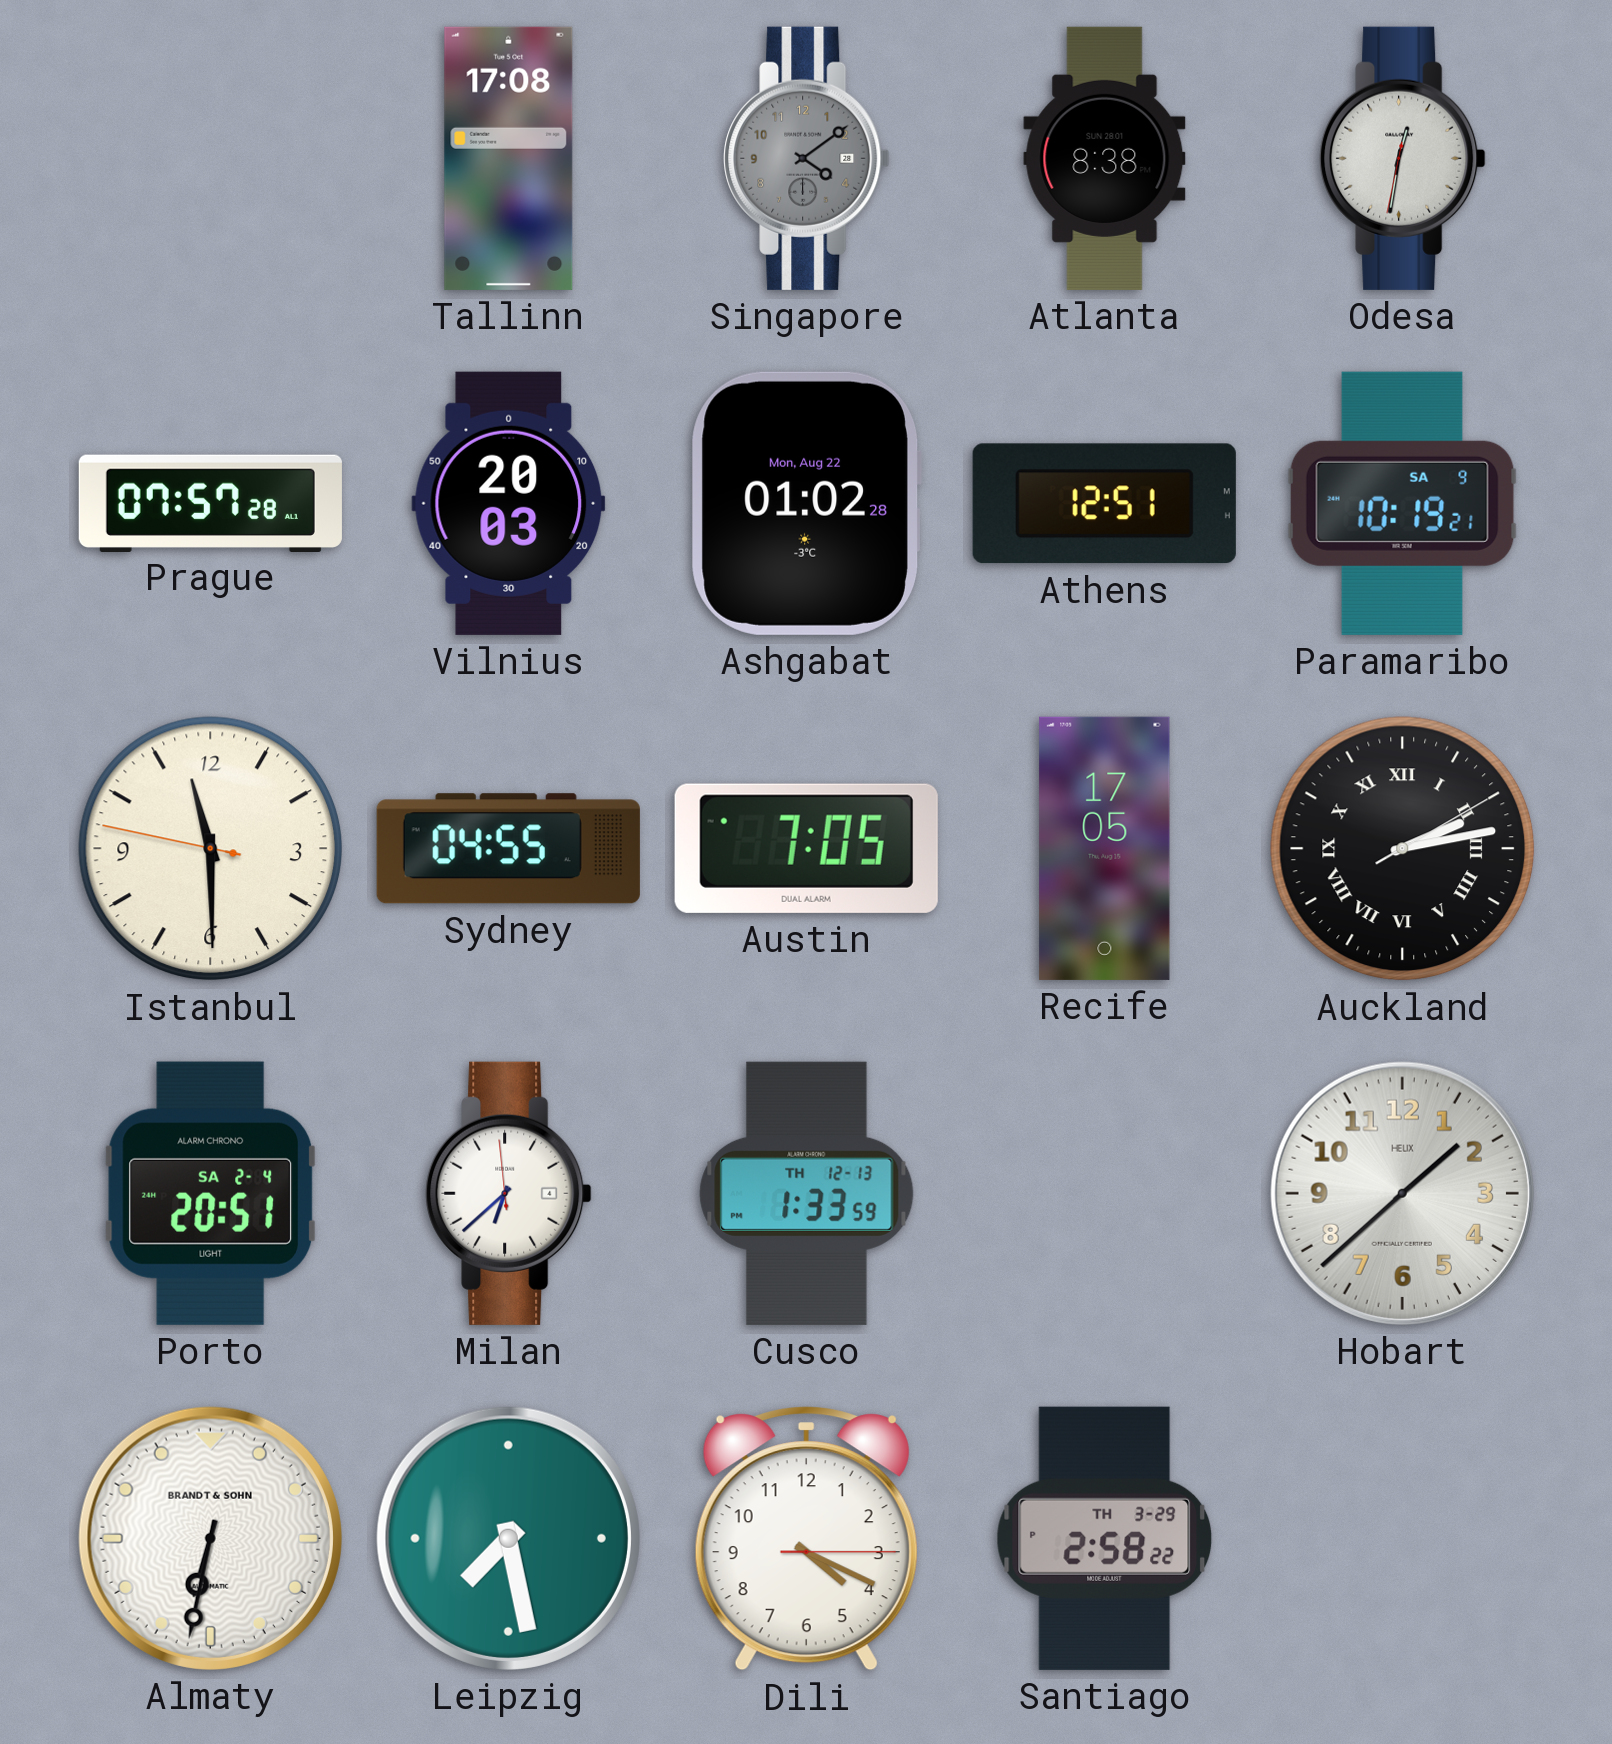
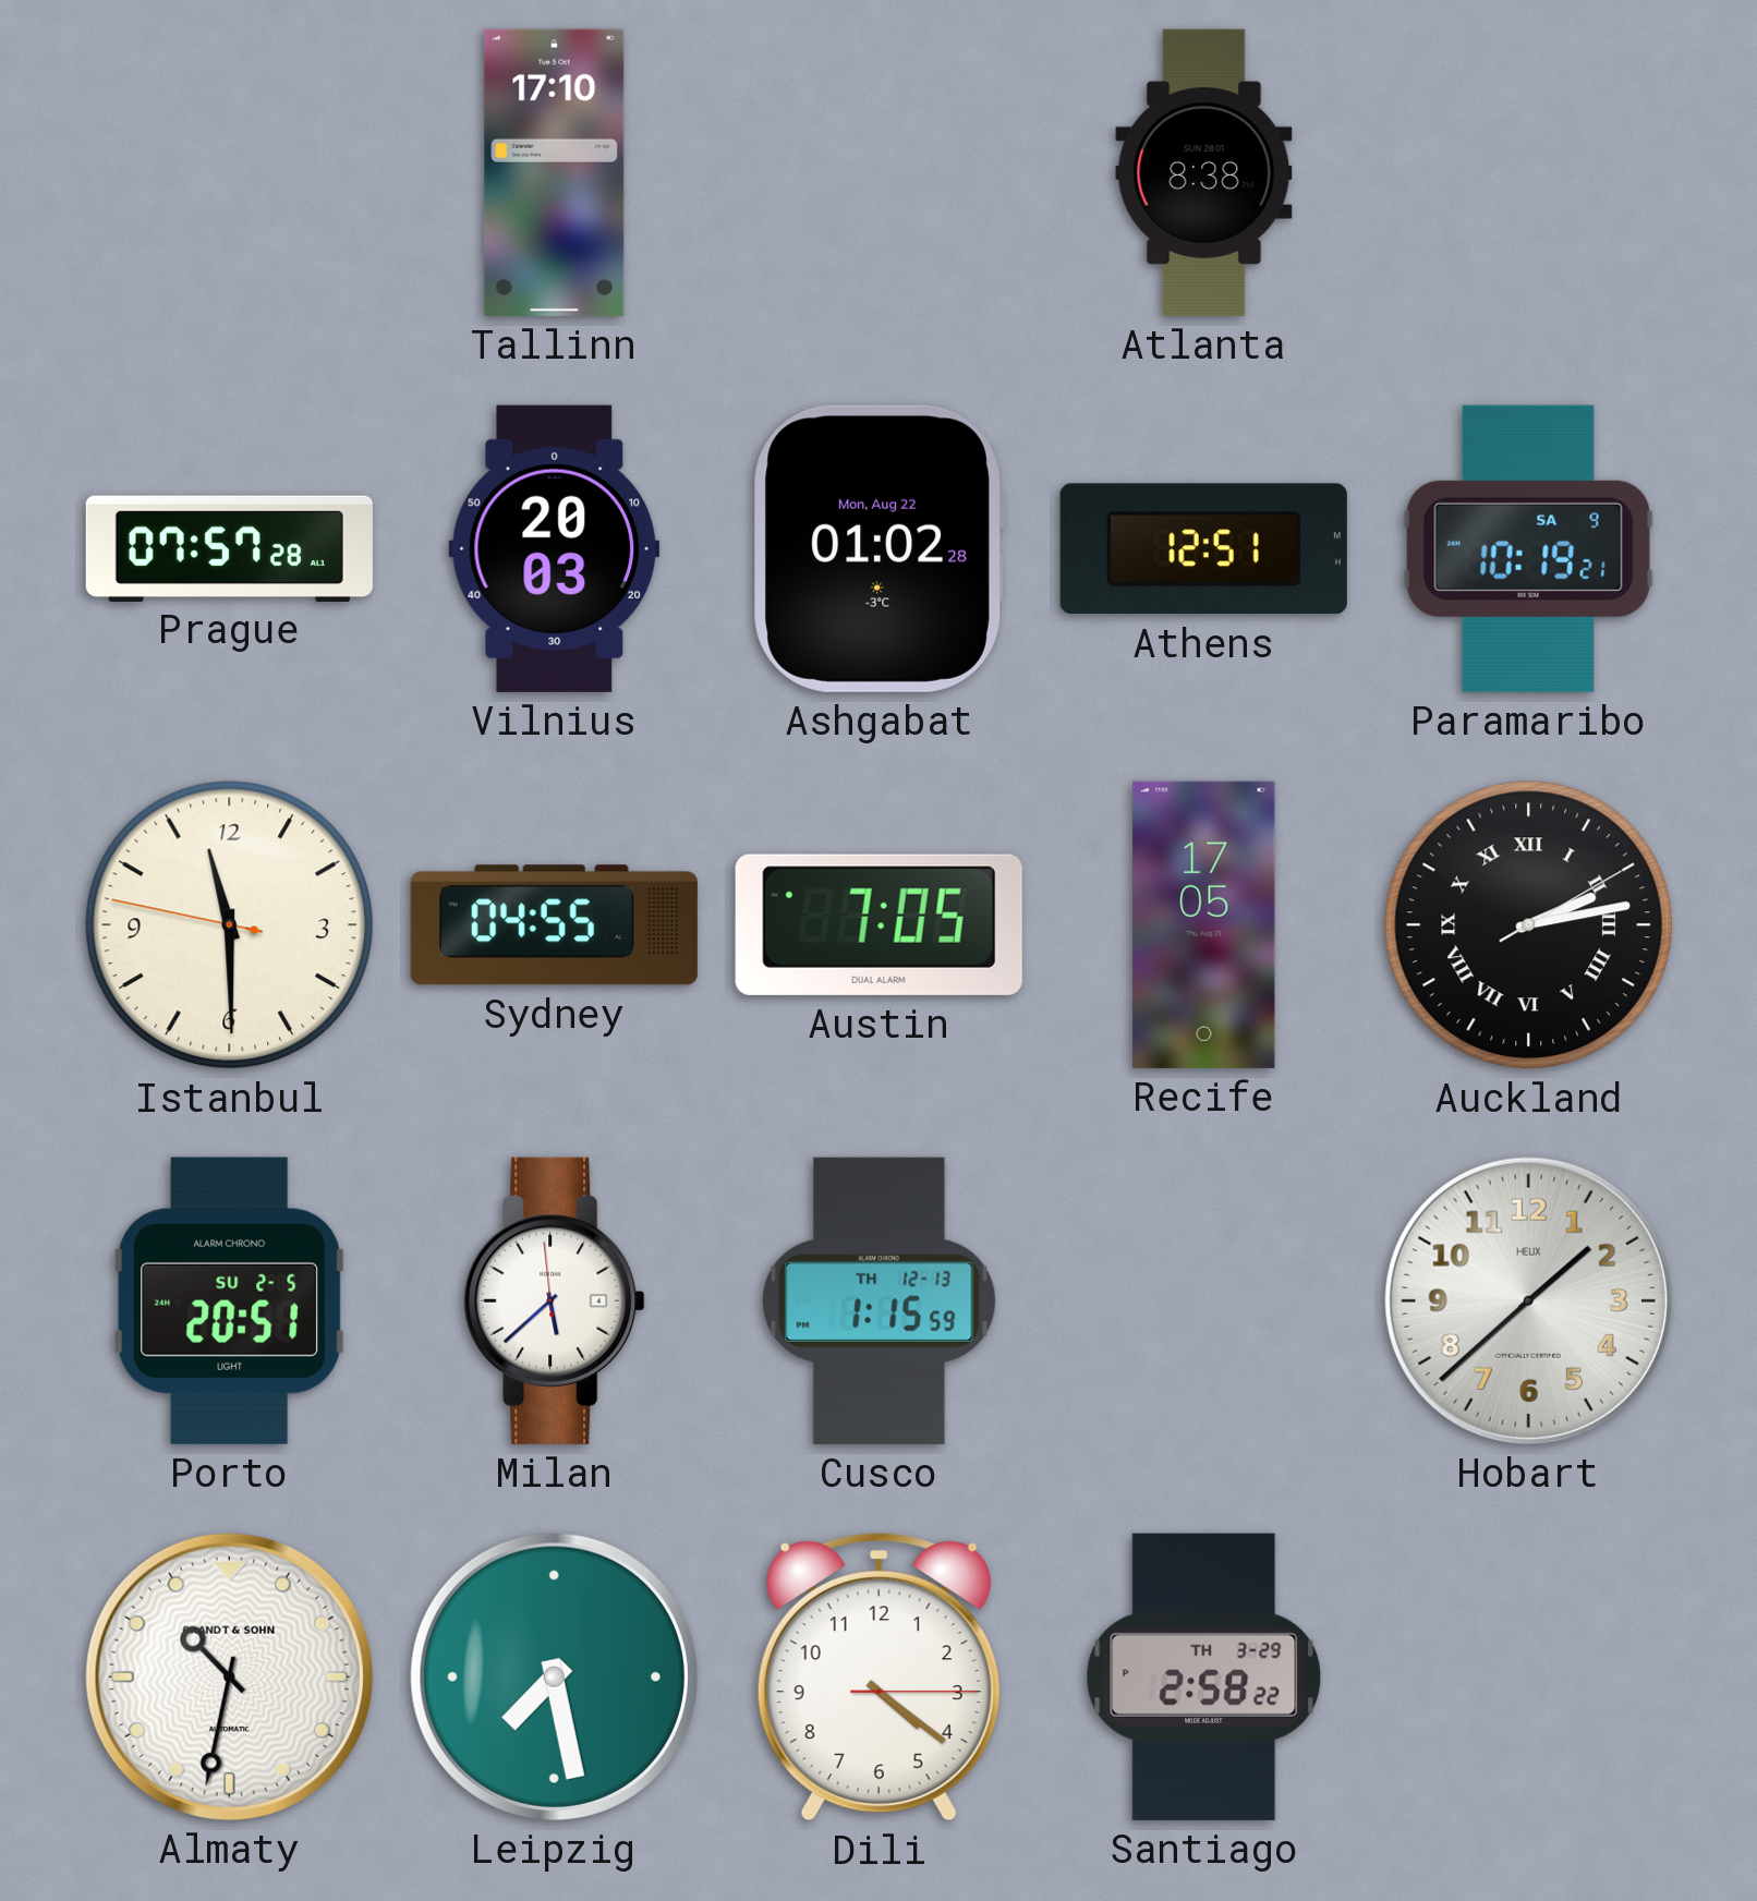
Tallinn: 17:08 -> 17:10
Singapore: 4:09 -> none
Odesa: 12:31 -> none
Porto date: SA 2-4 -> SU 2-5
Milan: 6:37 -> 5:37
Cusco: 1:33 -> 1:15
Almaty: 6:32 -> 10:32
Dili: 4:19 -> 4:21
